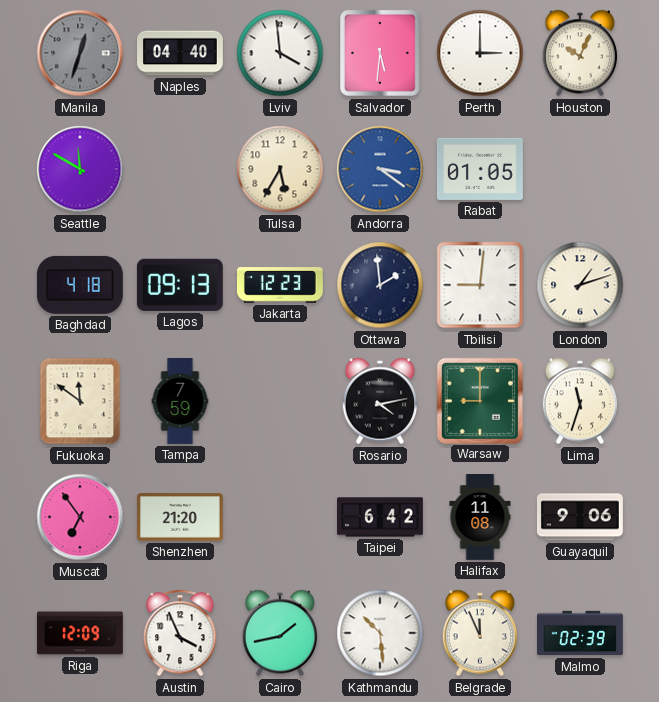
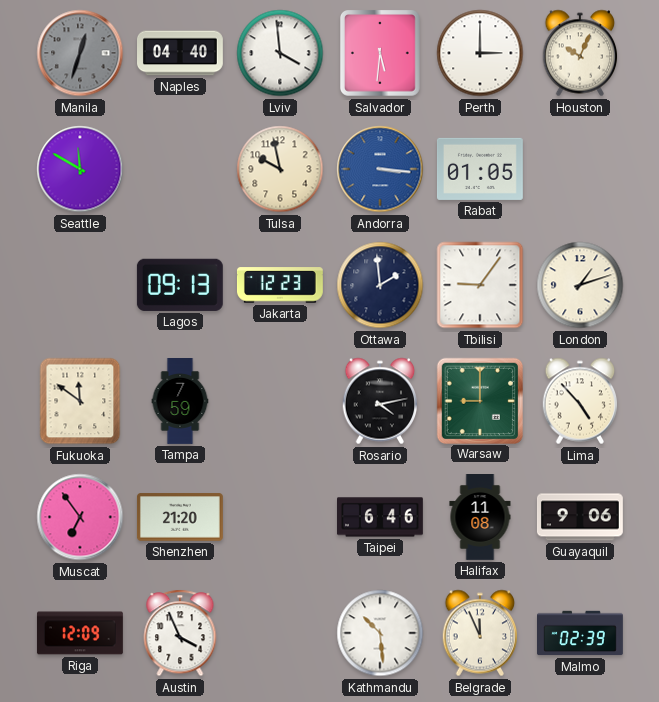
Tulsa: 5:35 -> 9:58
Andorra: 3:21 -> 3:16
Baghdad: 4:18 -> none
Tbilisi: 9:01 -> 9:06
Lima: 11:33 -> 4:53
Taipei: 6:42 -> 6:46
Cairo: 1:43 -> none
